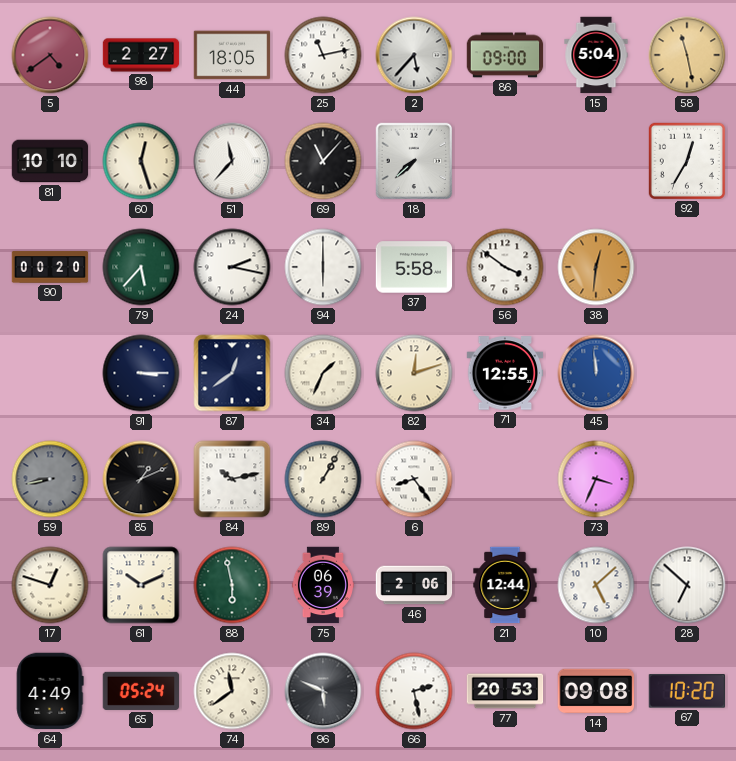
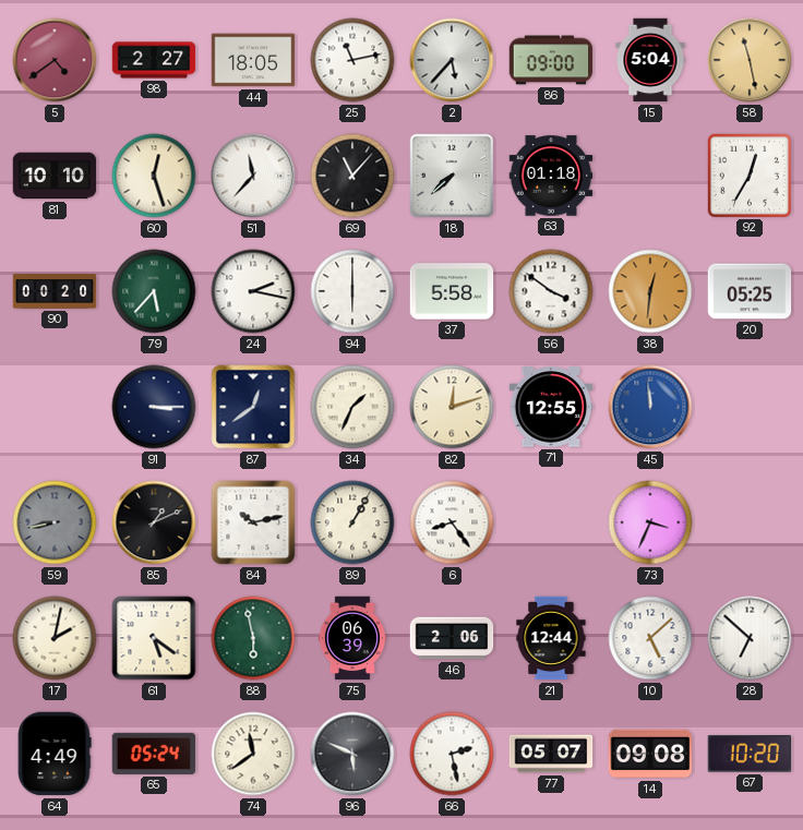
63: none -> 01:18
20: none -> 05:25
17: 12:48 -> 2:02
61: 10:11 -> 5:21
77: 20:53 -> 05:07
